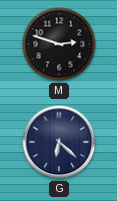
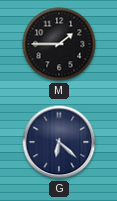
M: 2:48 -> 1:45
